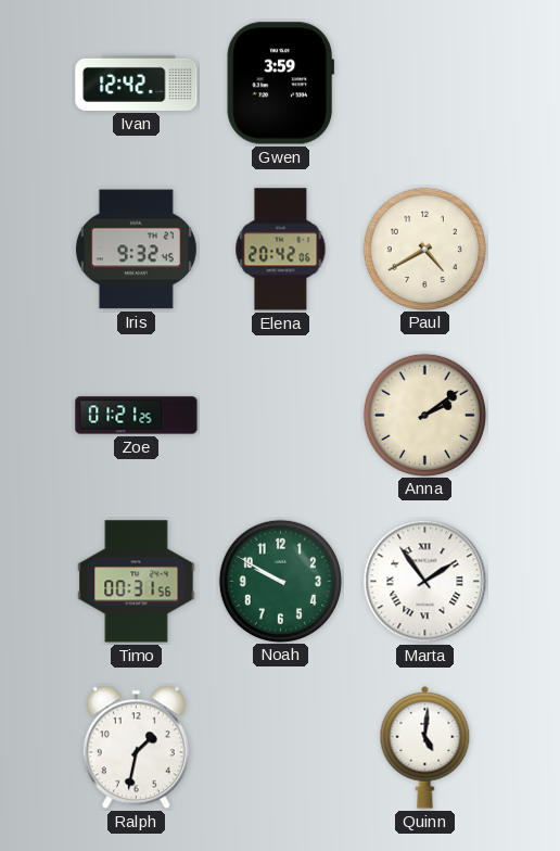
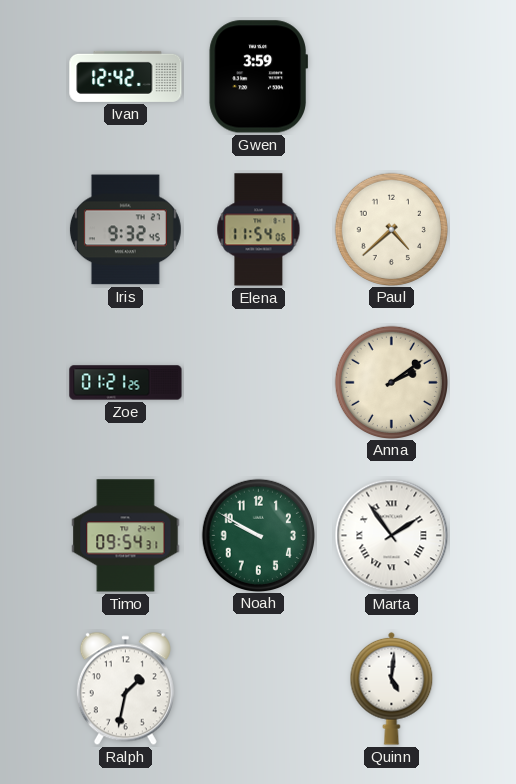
Elena: 20:42 -> 11:54
Paul: 4:40 -> 4:38
Timo: 00:31 -> 09:54
